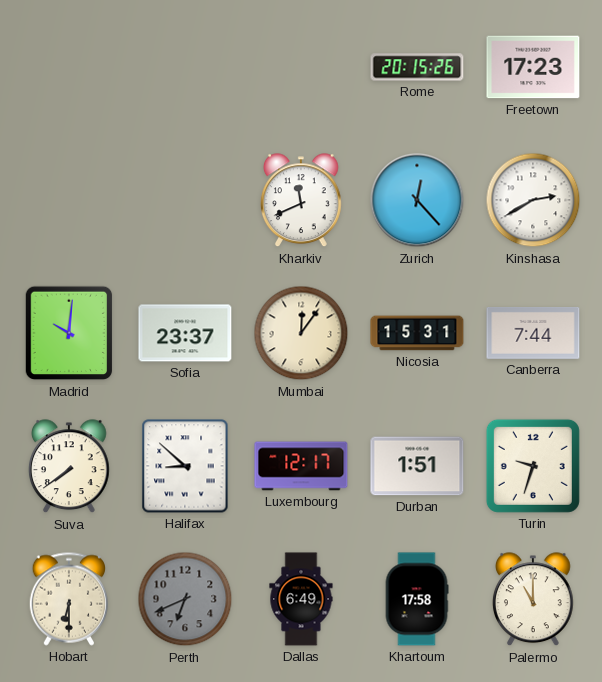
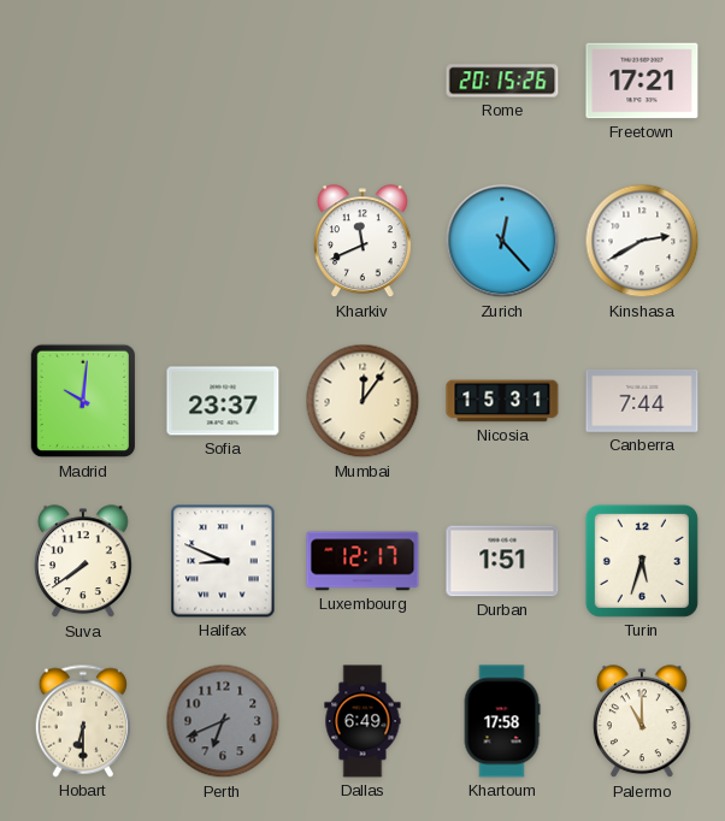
Freetown: 17:23 -> 17:21
Halifax: 8:52 -> 8:49
Turin: 9:33 -> 5:33
